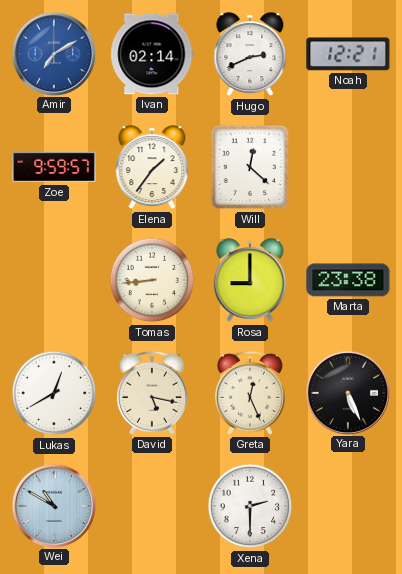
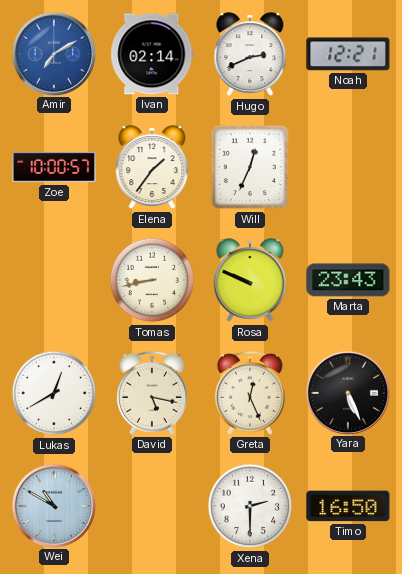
Zoe: 9:59 -> 10:00
Will: 12:22 -> 12:34
Tomas: 8:44 -> 8:43
Rosa: 9:00 -> 9:49
Marta: 23:38 -> 23:43
Timo: none -> 16:50
